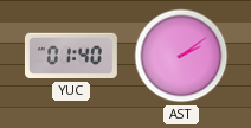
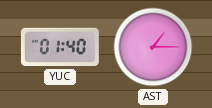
AST: 2:09 -> 1:15
